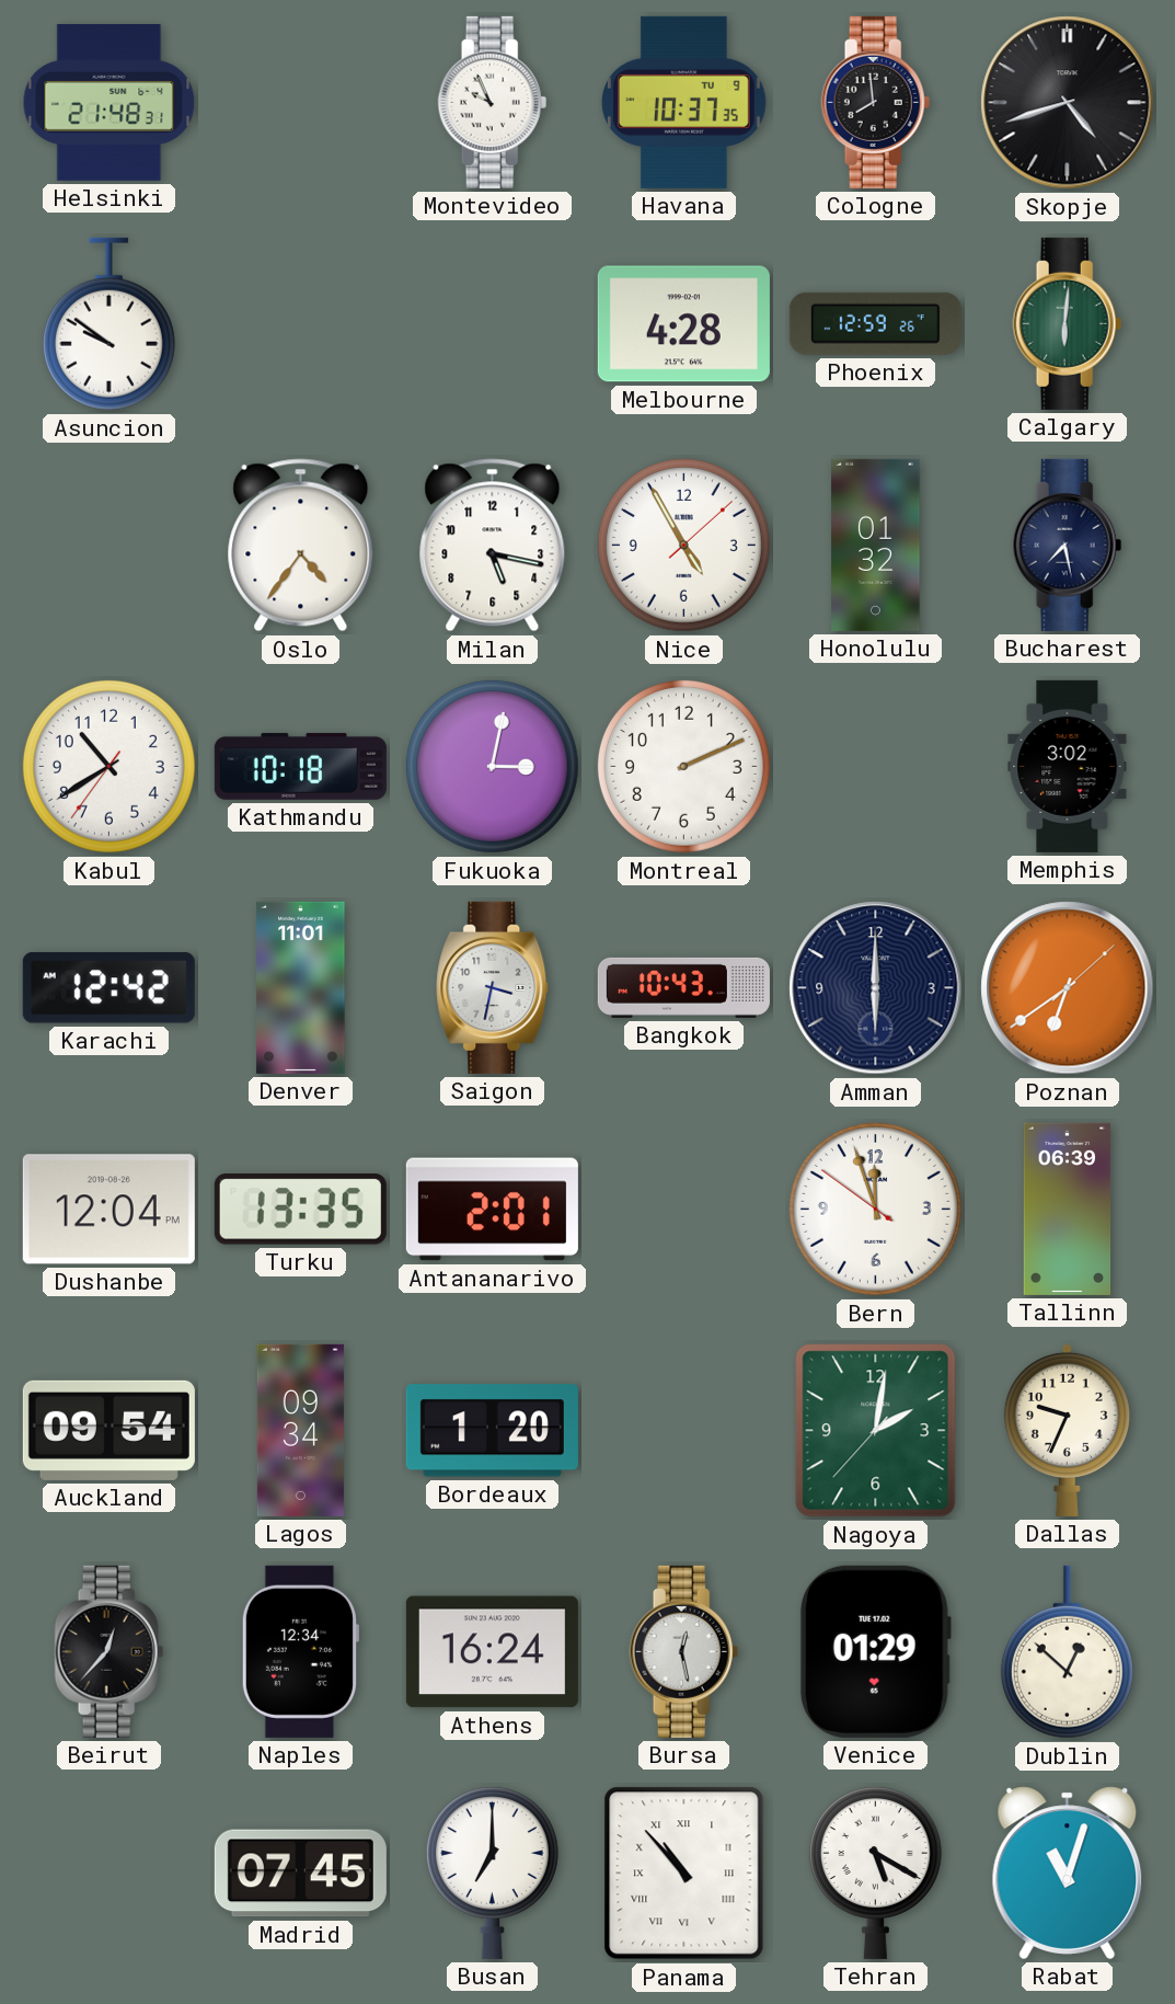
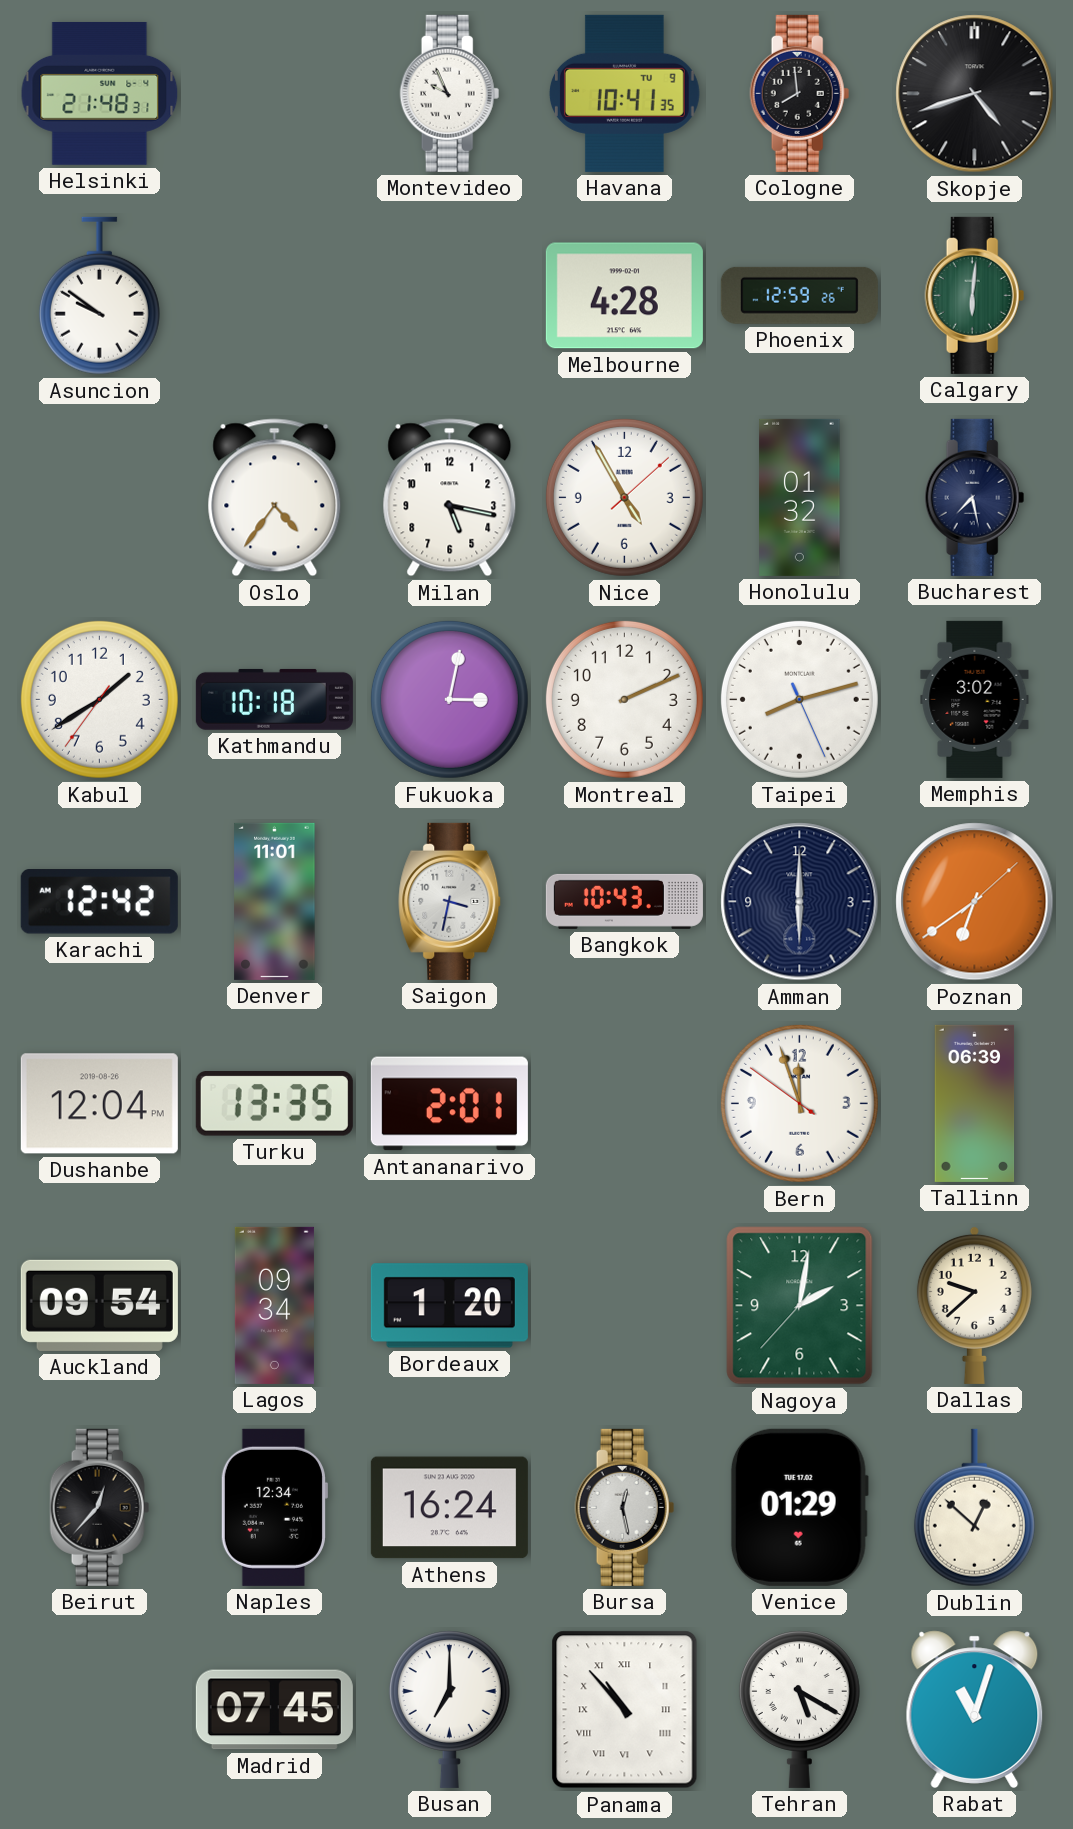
Havana: 10:37 -> 10:41
Kabul: 10:39 -> 1:39
Taipei: none -> 8:12
Dallas: 9:34 -> 9:38
